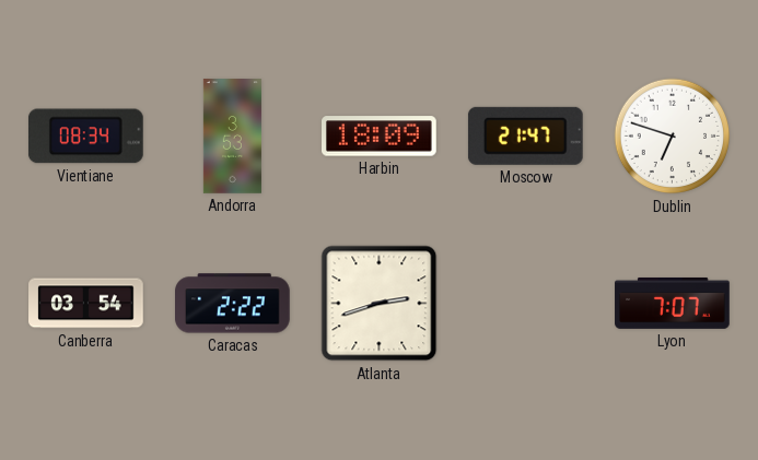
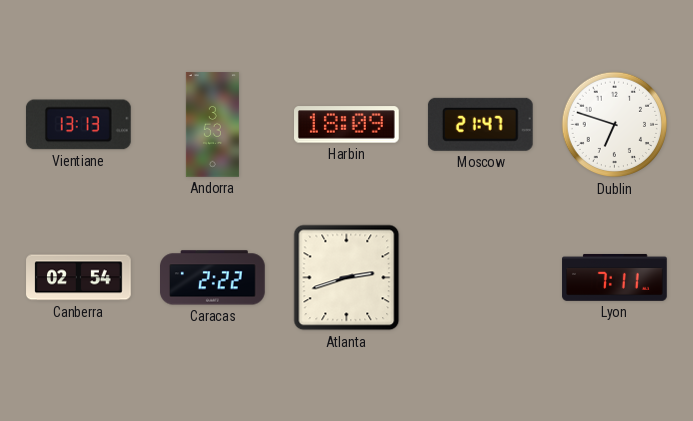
Vientiane: 08:34 -> 13:13
Canberra: 03:54 -> 02:54
Lyon: 7:07 -> 7:11
